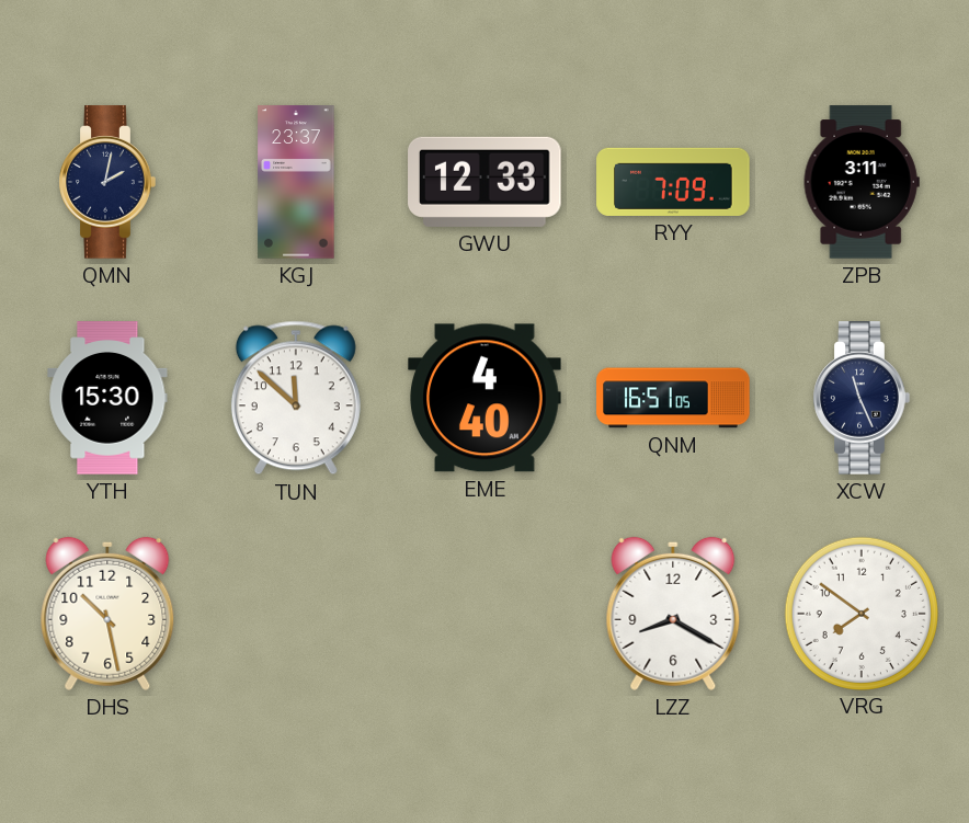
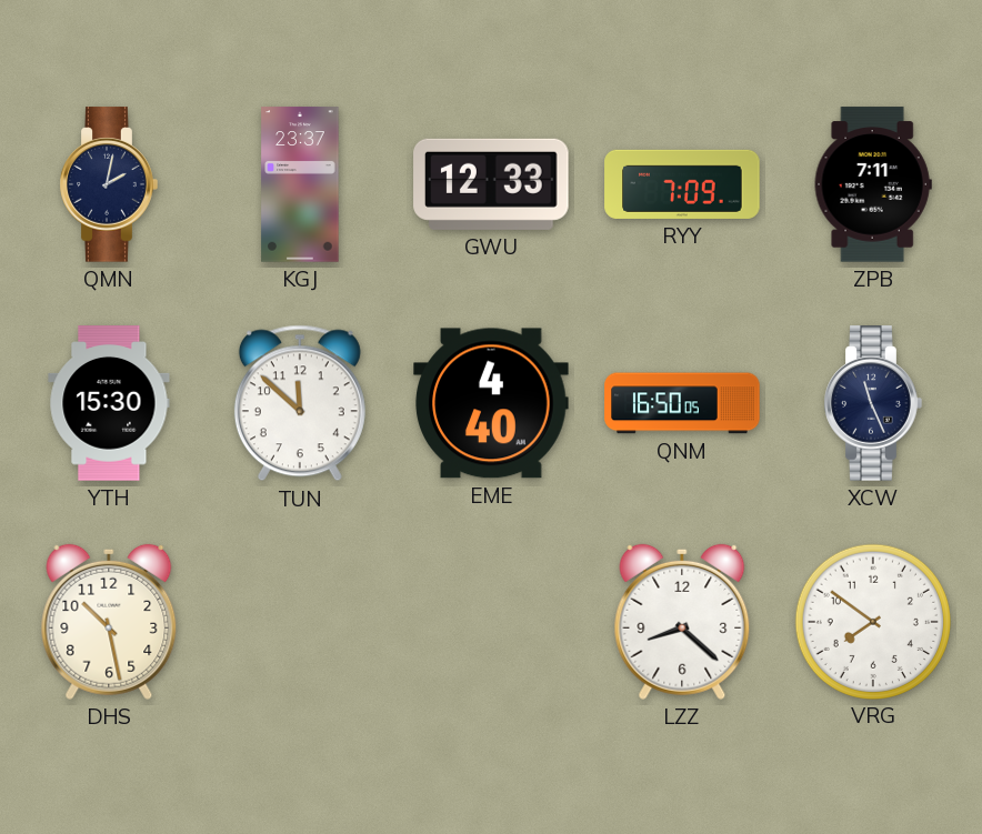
ZPB: 3:11 -> 7:11
QNM: 16:51 -> 16:50
LZZ: 8:20 -> 8:22
